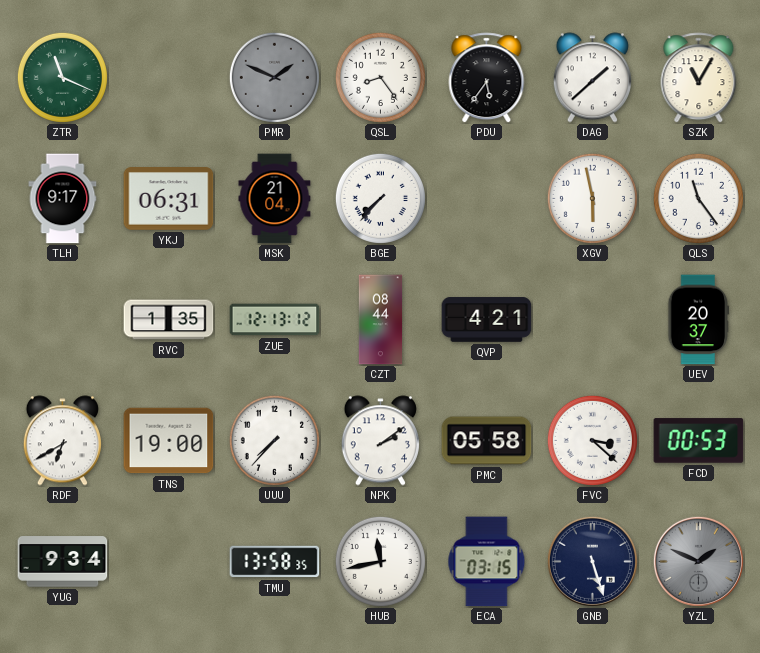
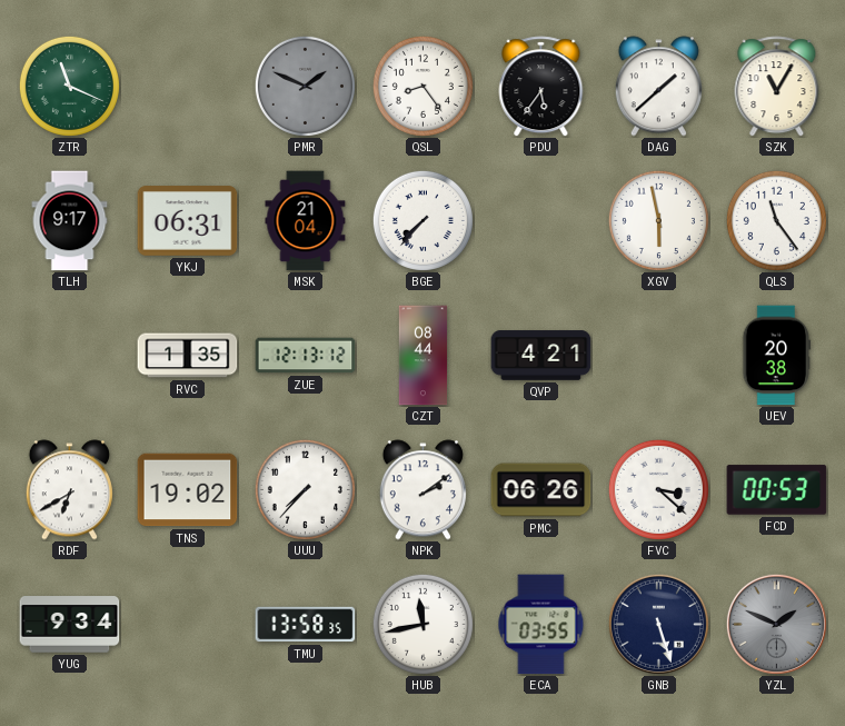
UEV: 20:37 -> 20:38
TNS: 19:00 -> 19:02
PMC: 05:58 -> 06:26
ECA: 03:15 -> 03:55
